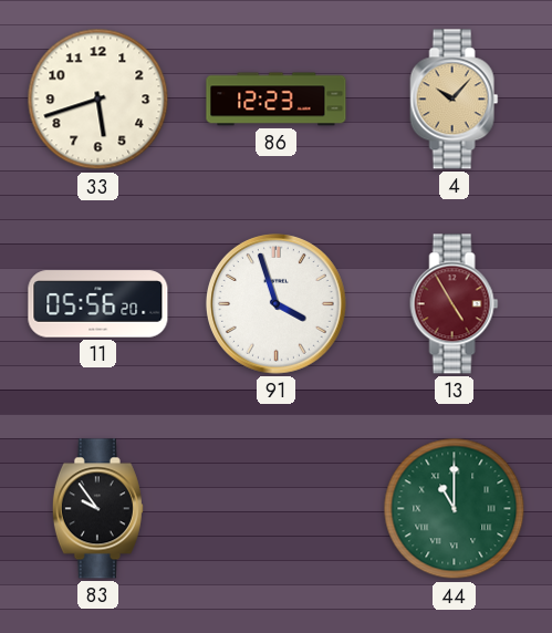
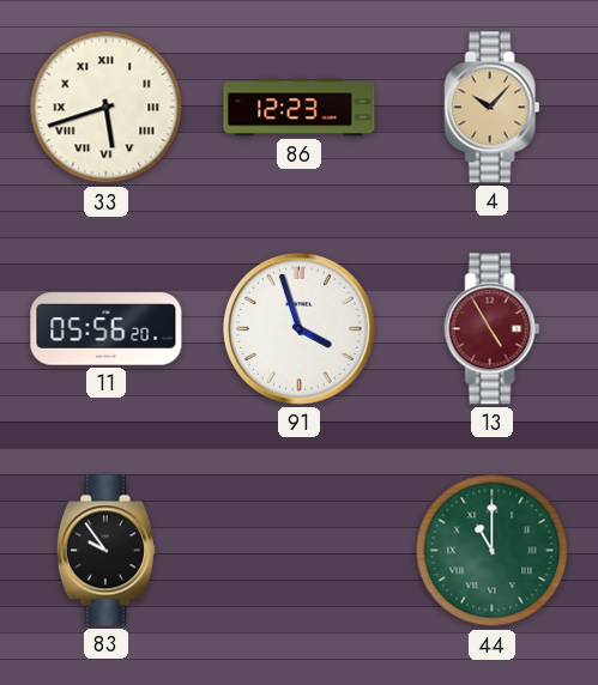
33 numerals: Arabic -> Roman
